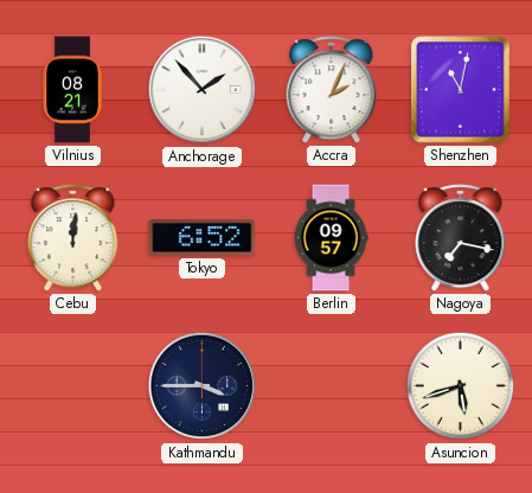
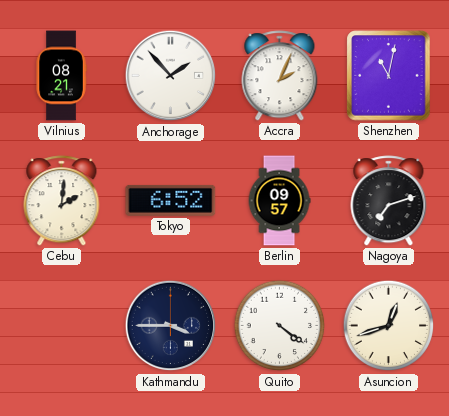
Cebu: 12:01 -> 2:01
Nagoya: 7:17 -> 7:12
Quito: none -> 4:21
Asuncion: 5:42 -> 12:42
